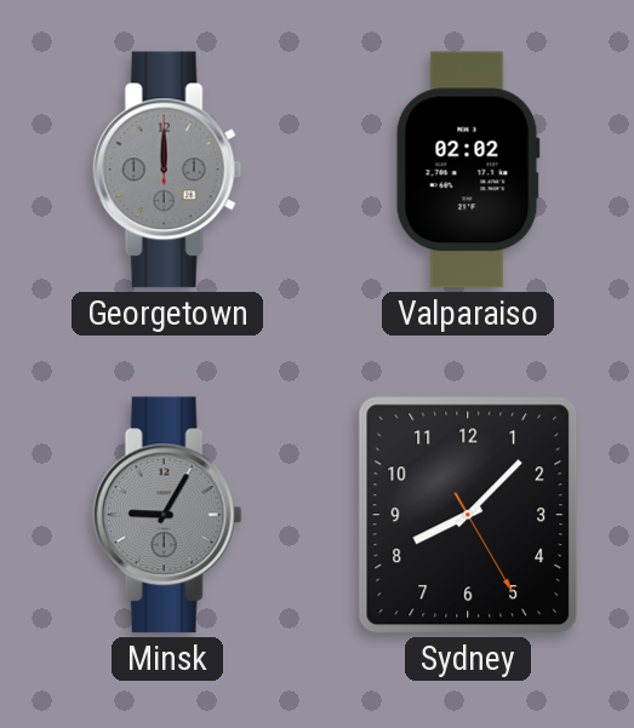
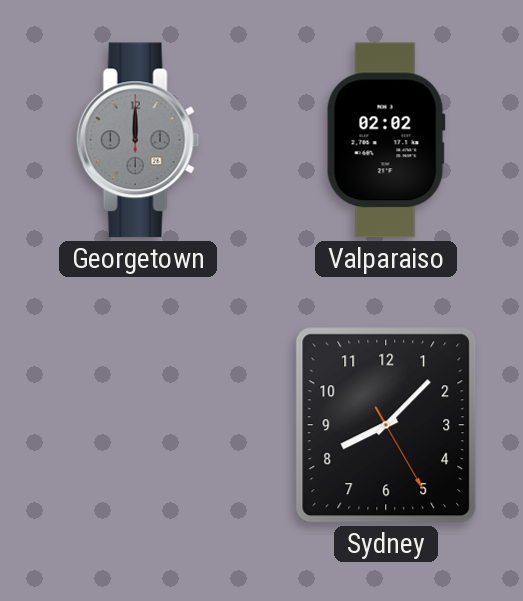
Minsk: 9:05 -> none
